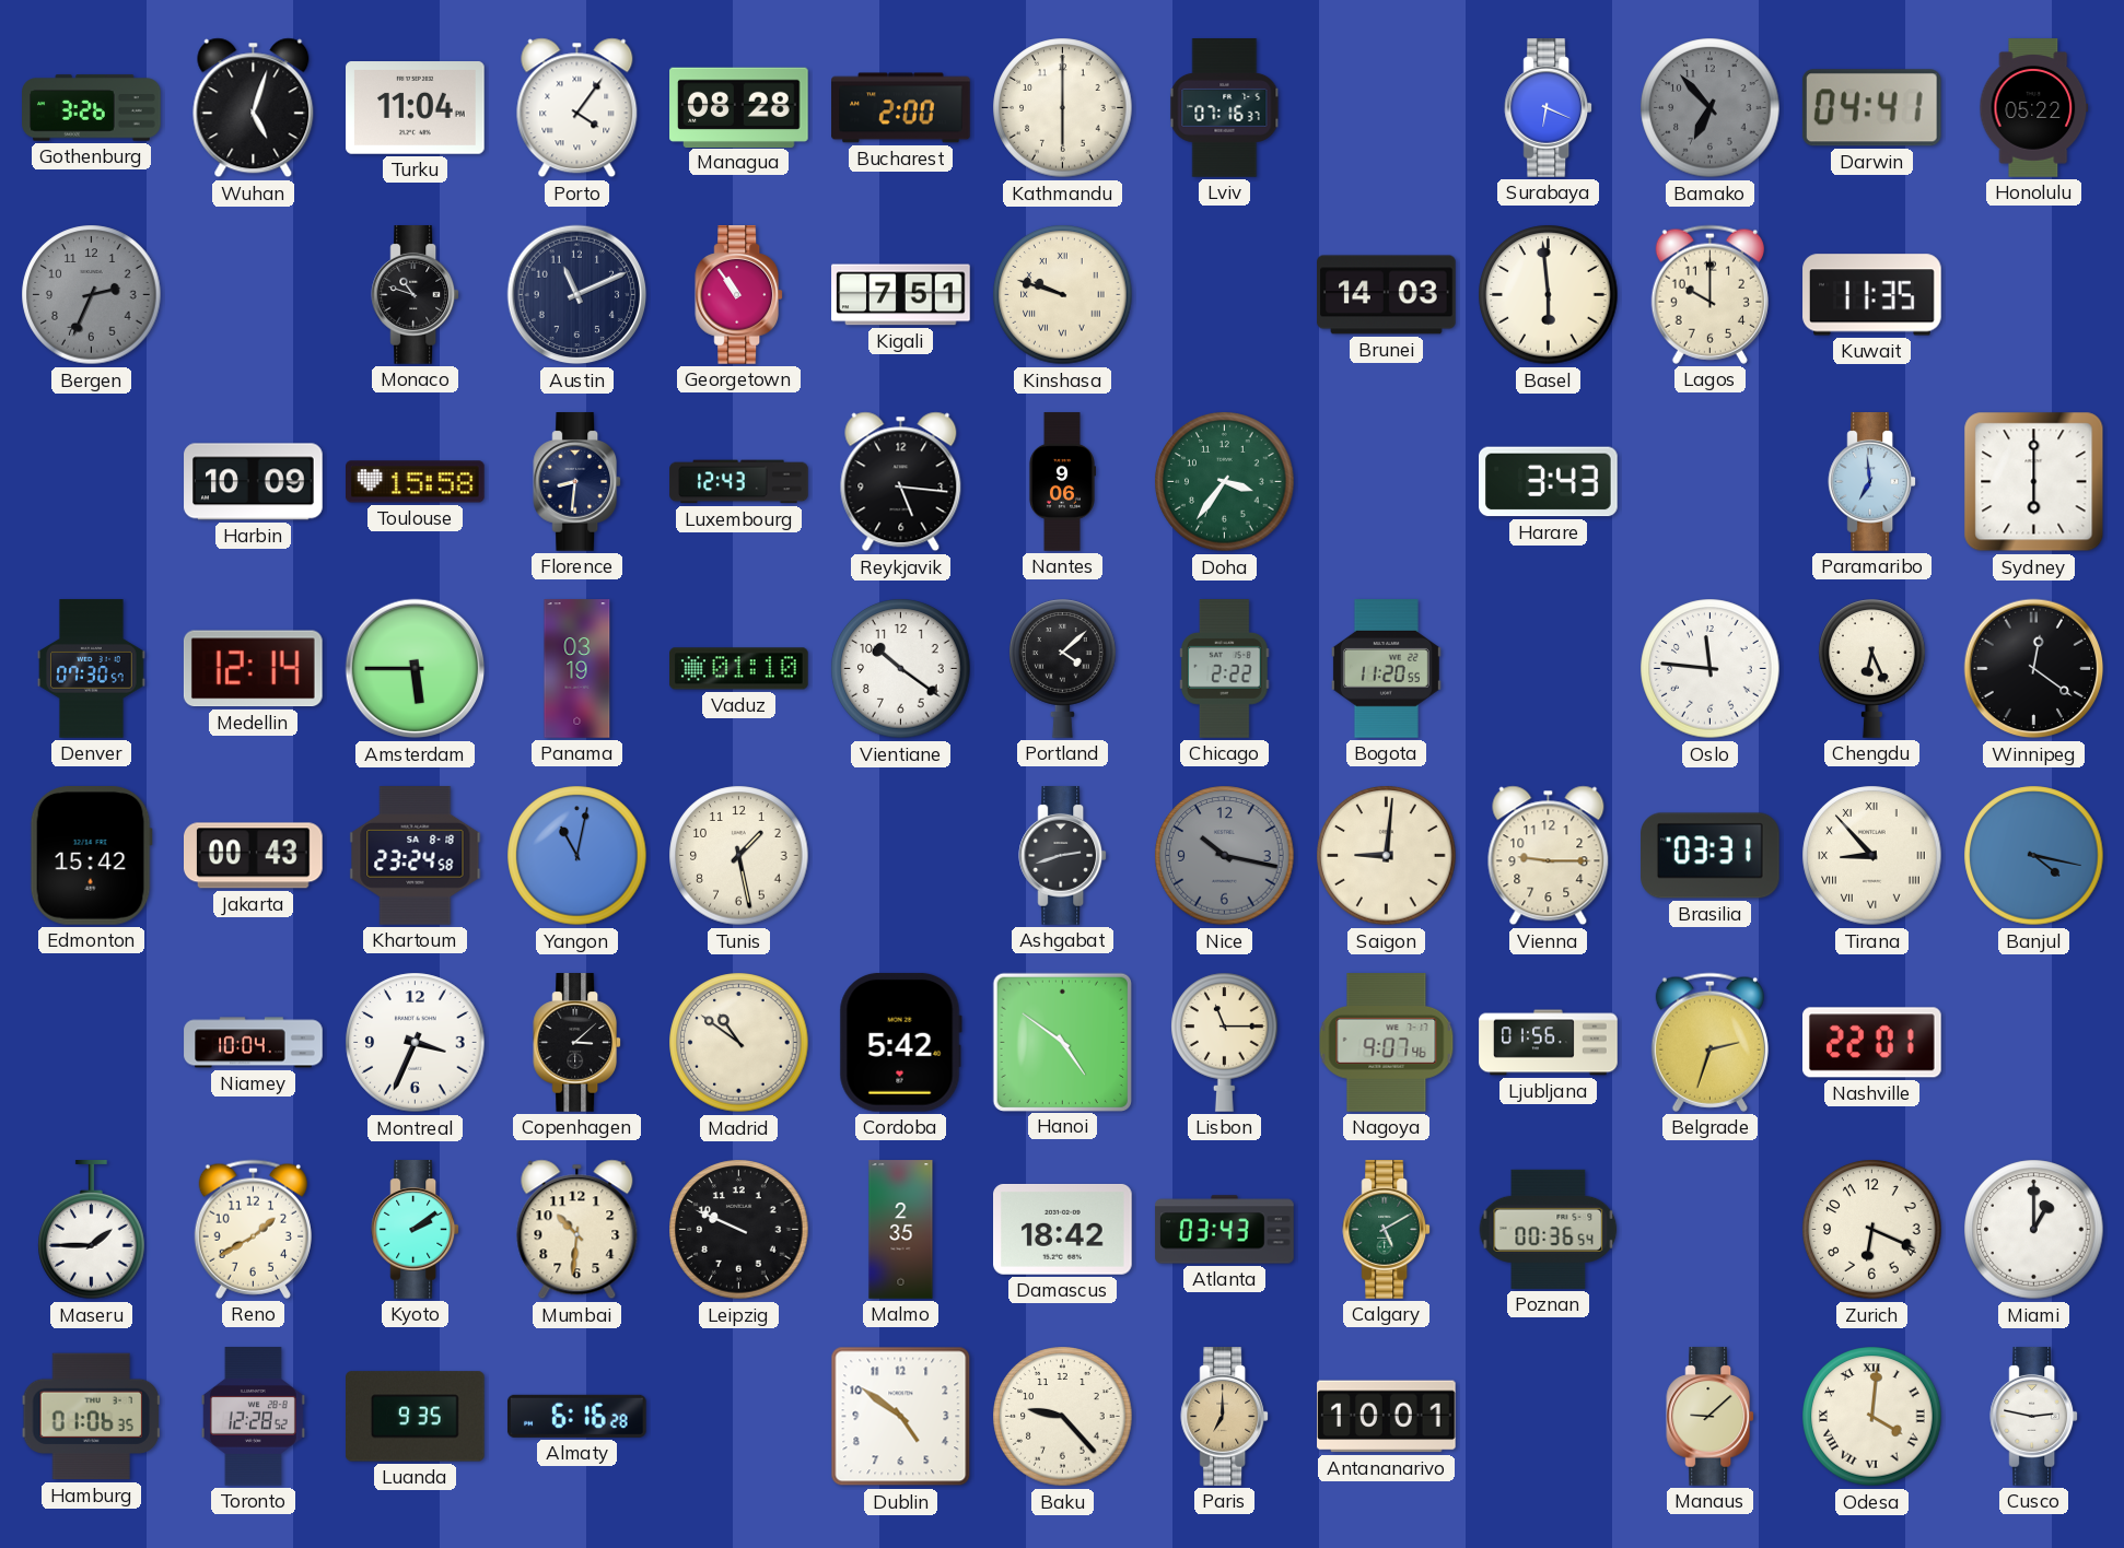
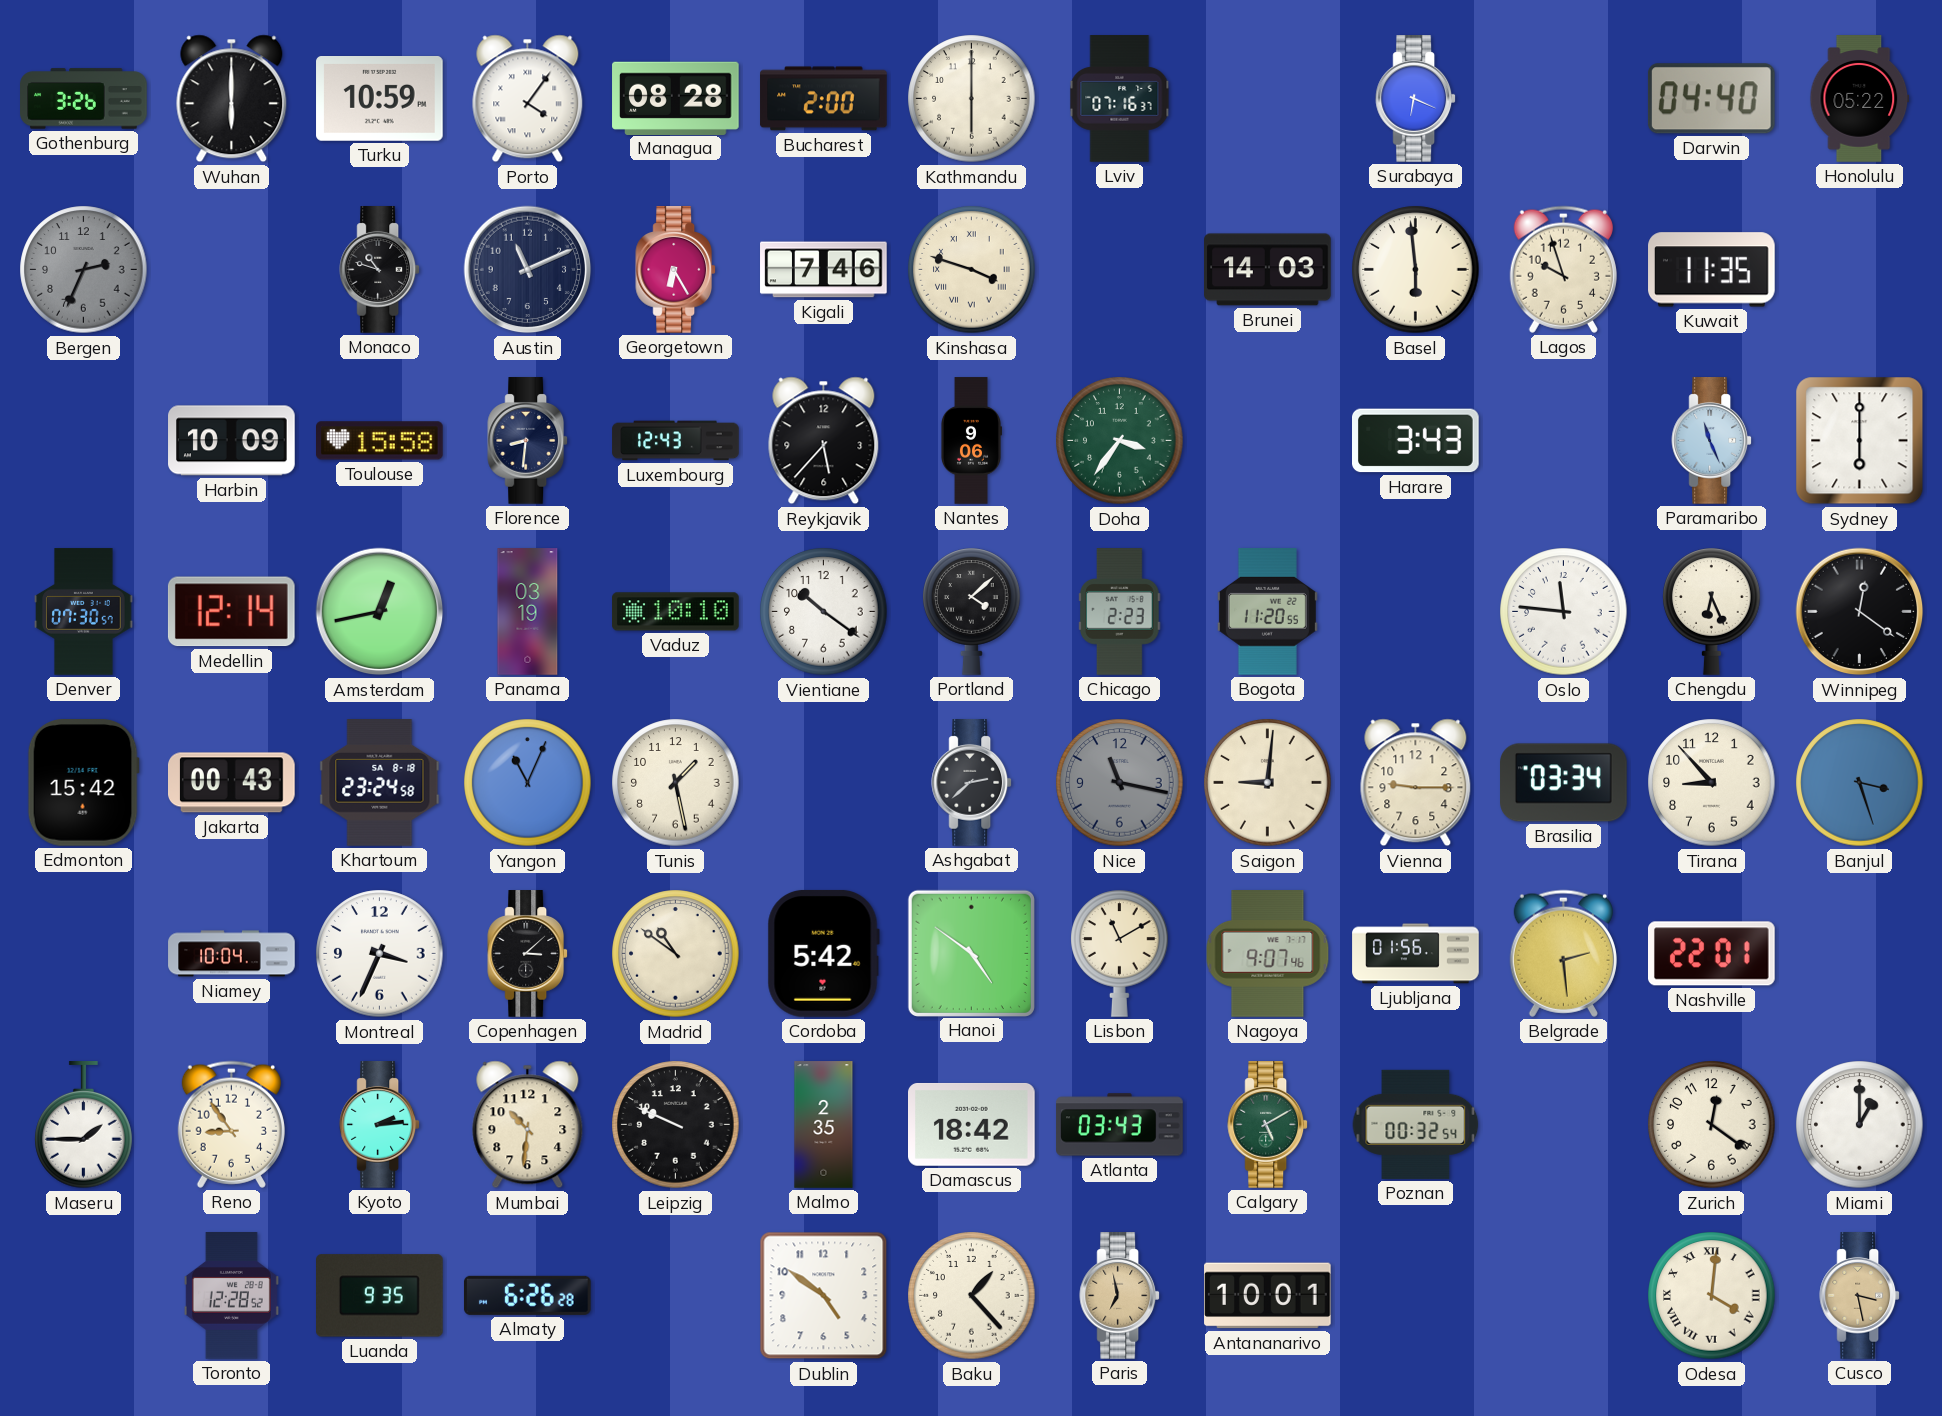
Wuhan: 5:03 -> 6:00
Turku: 11:04 -> 10:59
Bamako: 6:53 -> none
Darwin: 04:41 -> 04:40
Georgetown: 10:54 -> 6:25
Kigali: 7:51 -> 7:46
Kinshasa: 9:48 -> 3:48
Lagos: 10:00 -> 9:57
Reykjavik: 5:16 -> 5:37
Paramaribo: 6:59 -> 11:26
Amsterdam: 5:45 -> 12:43
Vaduz: 01:10 -> 10:10
Chicago: 2:22 -> 2:23
Yangon: 11:02 -> 11:04
Ashgabat: 2:42 -> 2:38
Nice: 10:17 -> 11:17
Brasilia: 03:31 -> 03:34
Tirana numerals: Roman -> Arabic
Banjul: 4:17 -> 3:27
Lisbon: 11:15 -> 11:10
Belgrade: 2:33 -> 2:29
Reno: 1:40 -> 8:54
Kyoto: 2:09 -> 2:14
Poznan: 00:36 -> 00:32
Zurich: 6:19 -> 12:21
Hamburg: 01:06 -> none
Almaty: 6:16 -> 6:26
Baku: 9:23 -> 1:23
Paris: 7:00 -> 6:58
Manaus: 9:08 -> none
Cusco: 2:47 -> 3:28
Cusco dial: white -> champagne
